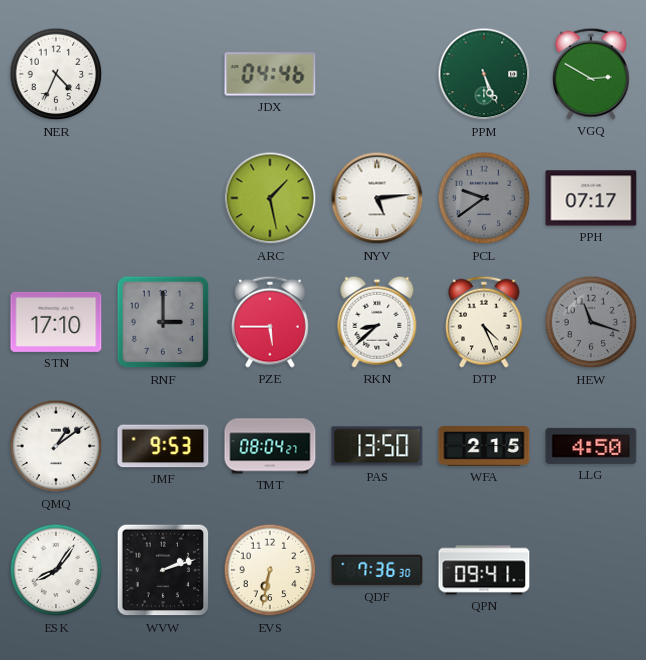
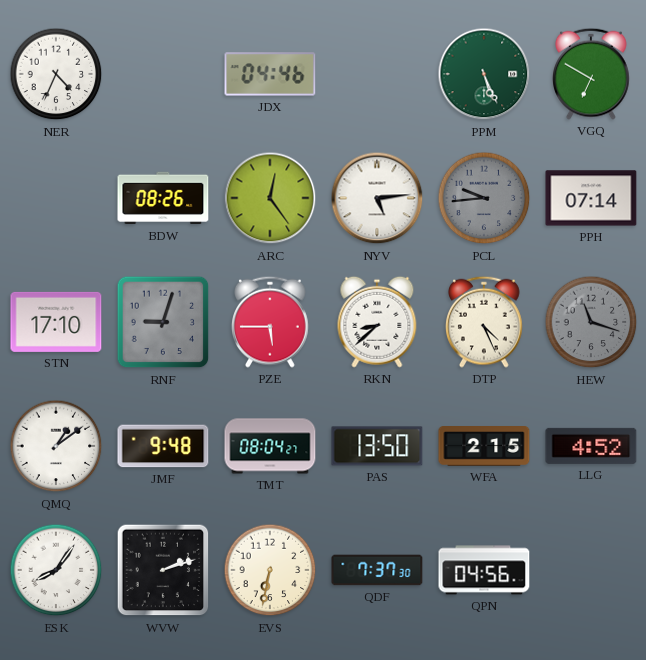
VGQ: 2:50 -> 6:50
BDW: none -> 08:26
ARC: 1:28 -> 12:24
PCL: 9:39 -> 9:44
PPH: 07:17 -> 07:14
RNF: 3:00 -> 9:03
JMF: 9:53 -> 9:48
LLG: 4:50 -> 4:52
QDF: 7:36 -> 7:37
QPN: 09:41 -> 04:56
